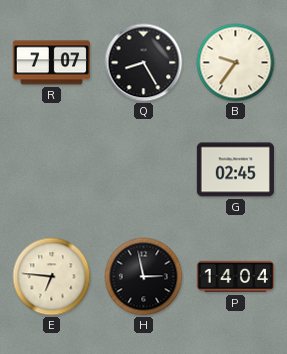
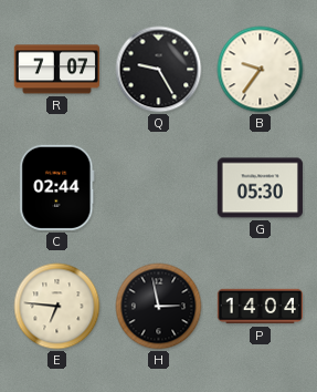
Q: 8:25 -> 9:25
C: none -> 02:44
G: 02:45 -> 05:30
